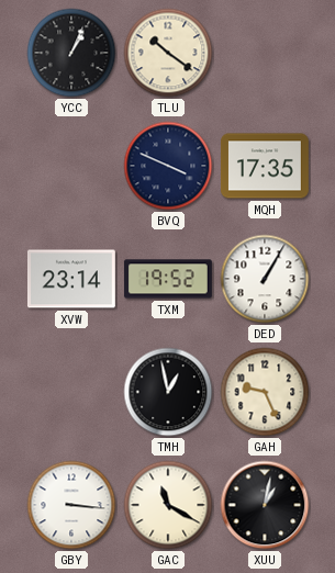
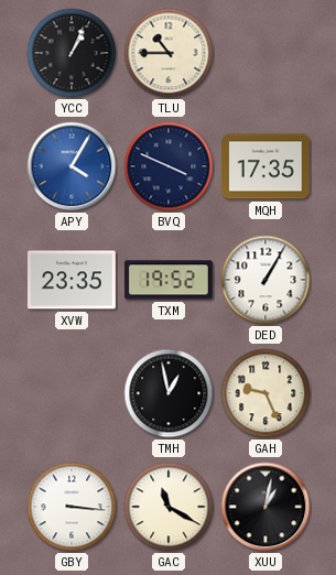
TLU: 10:21 -> 10:45
APY: none -> 4:05
XVW: 23:14 -> 23:35
